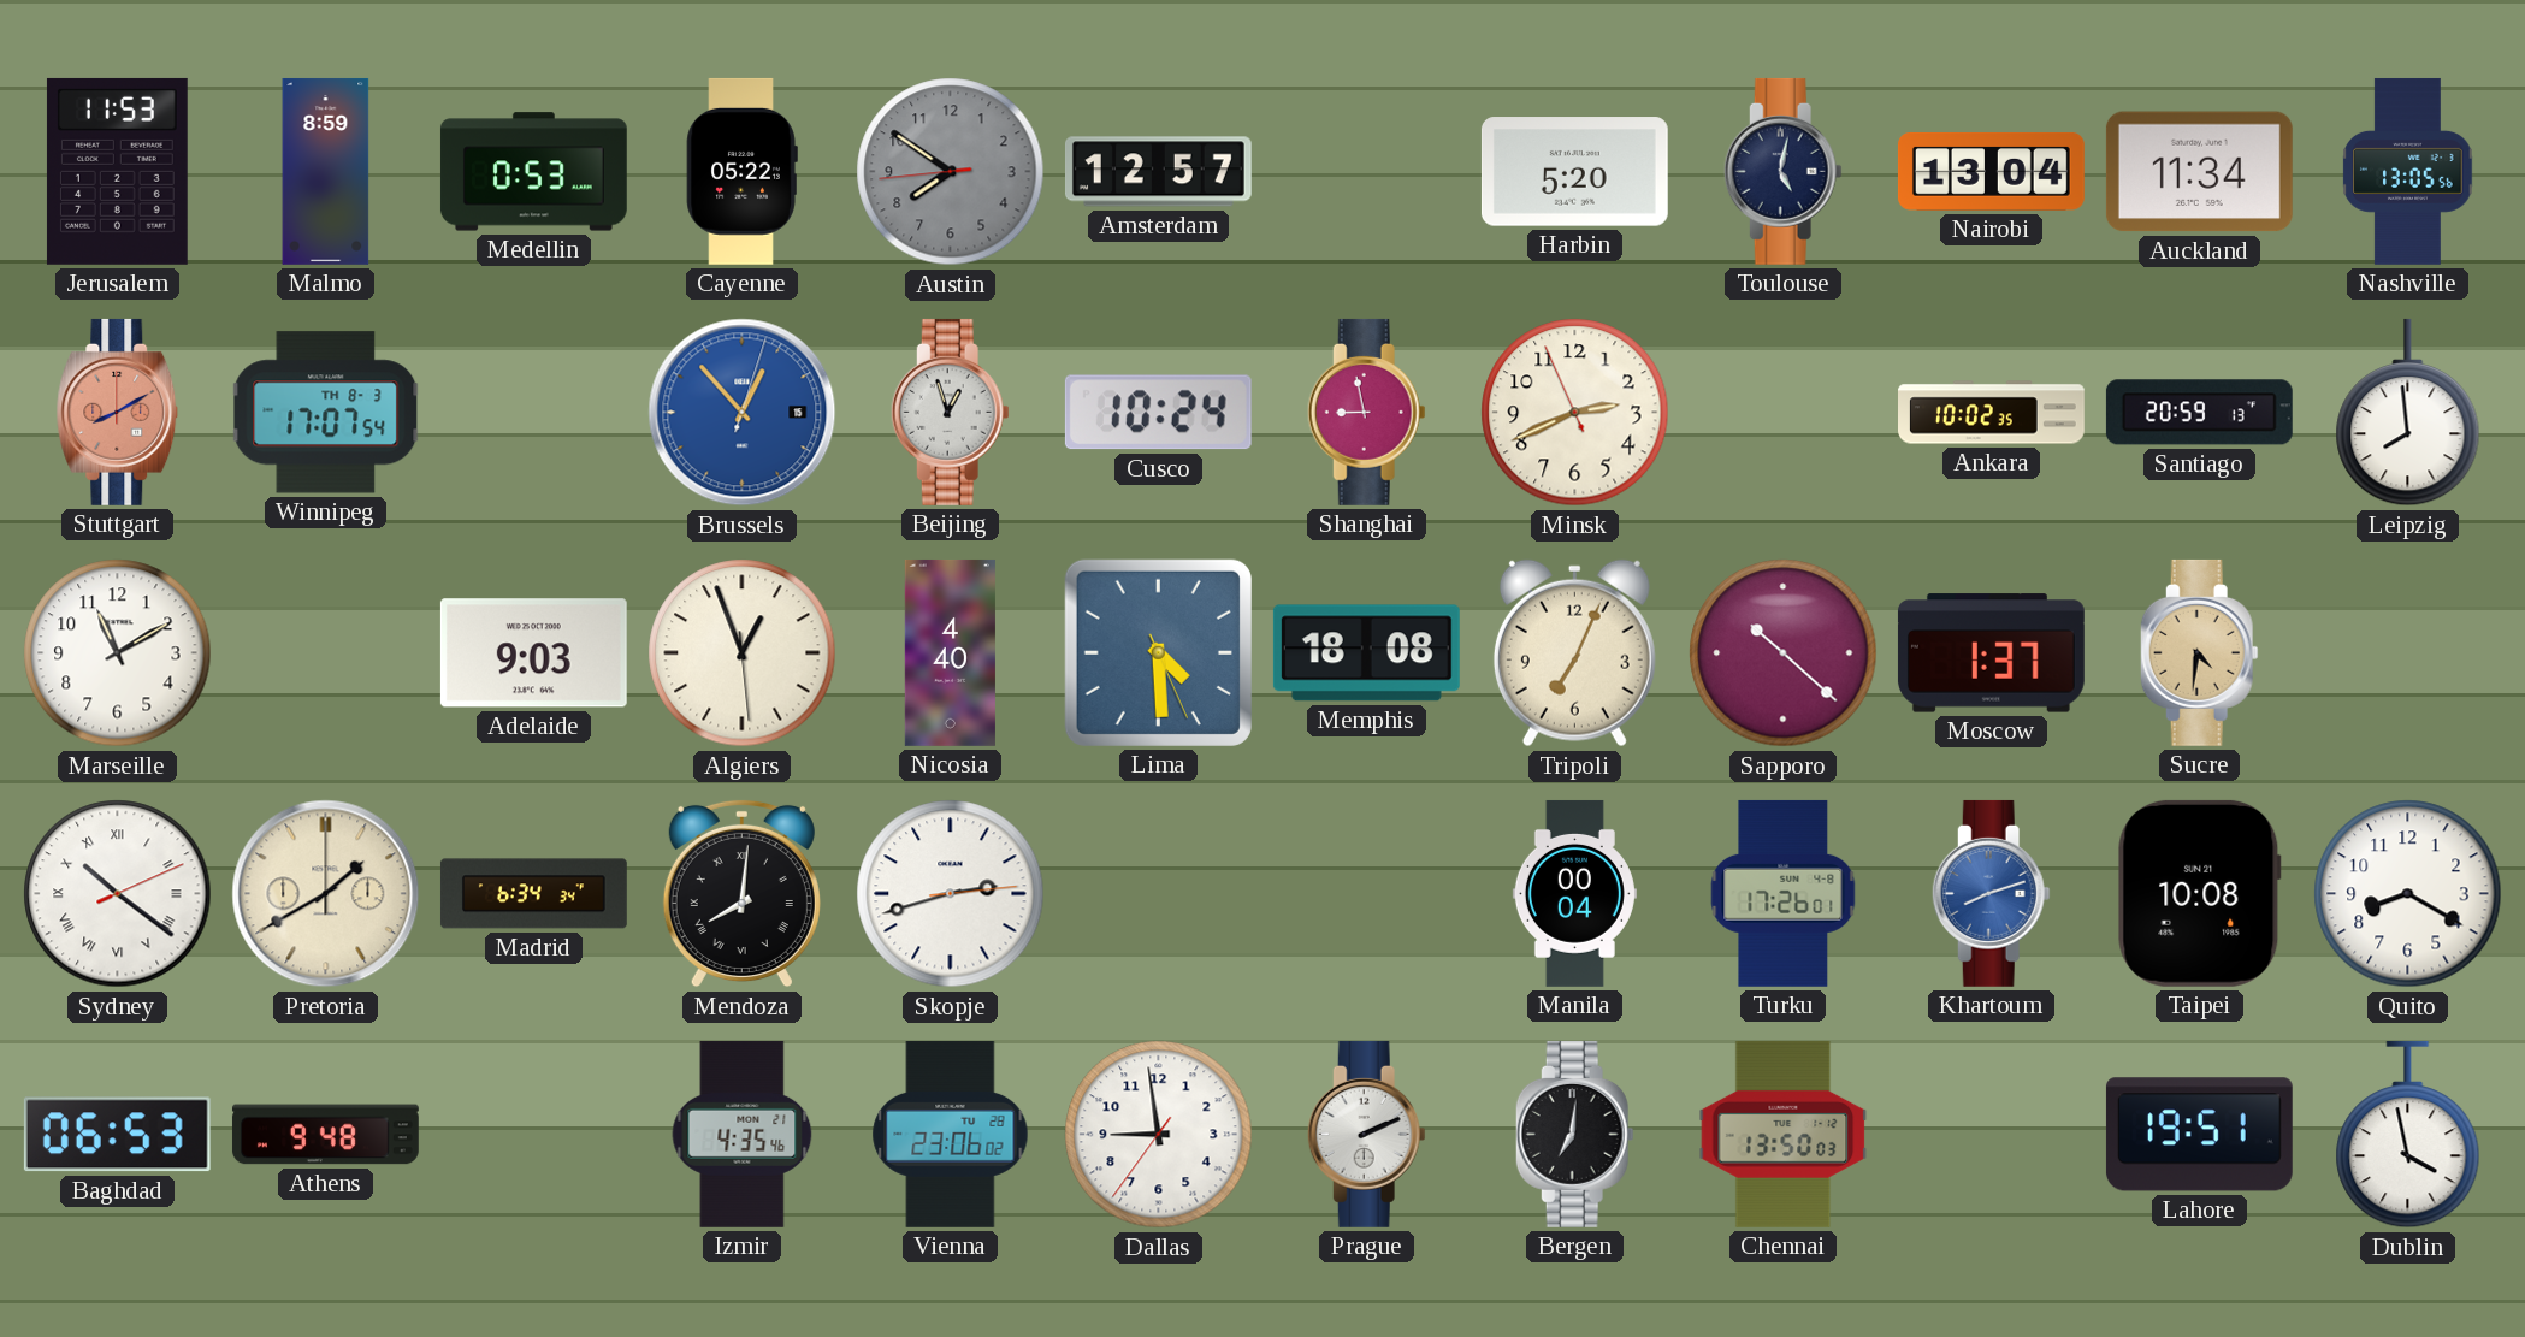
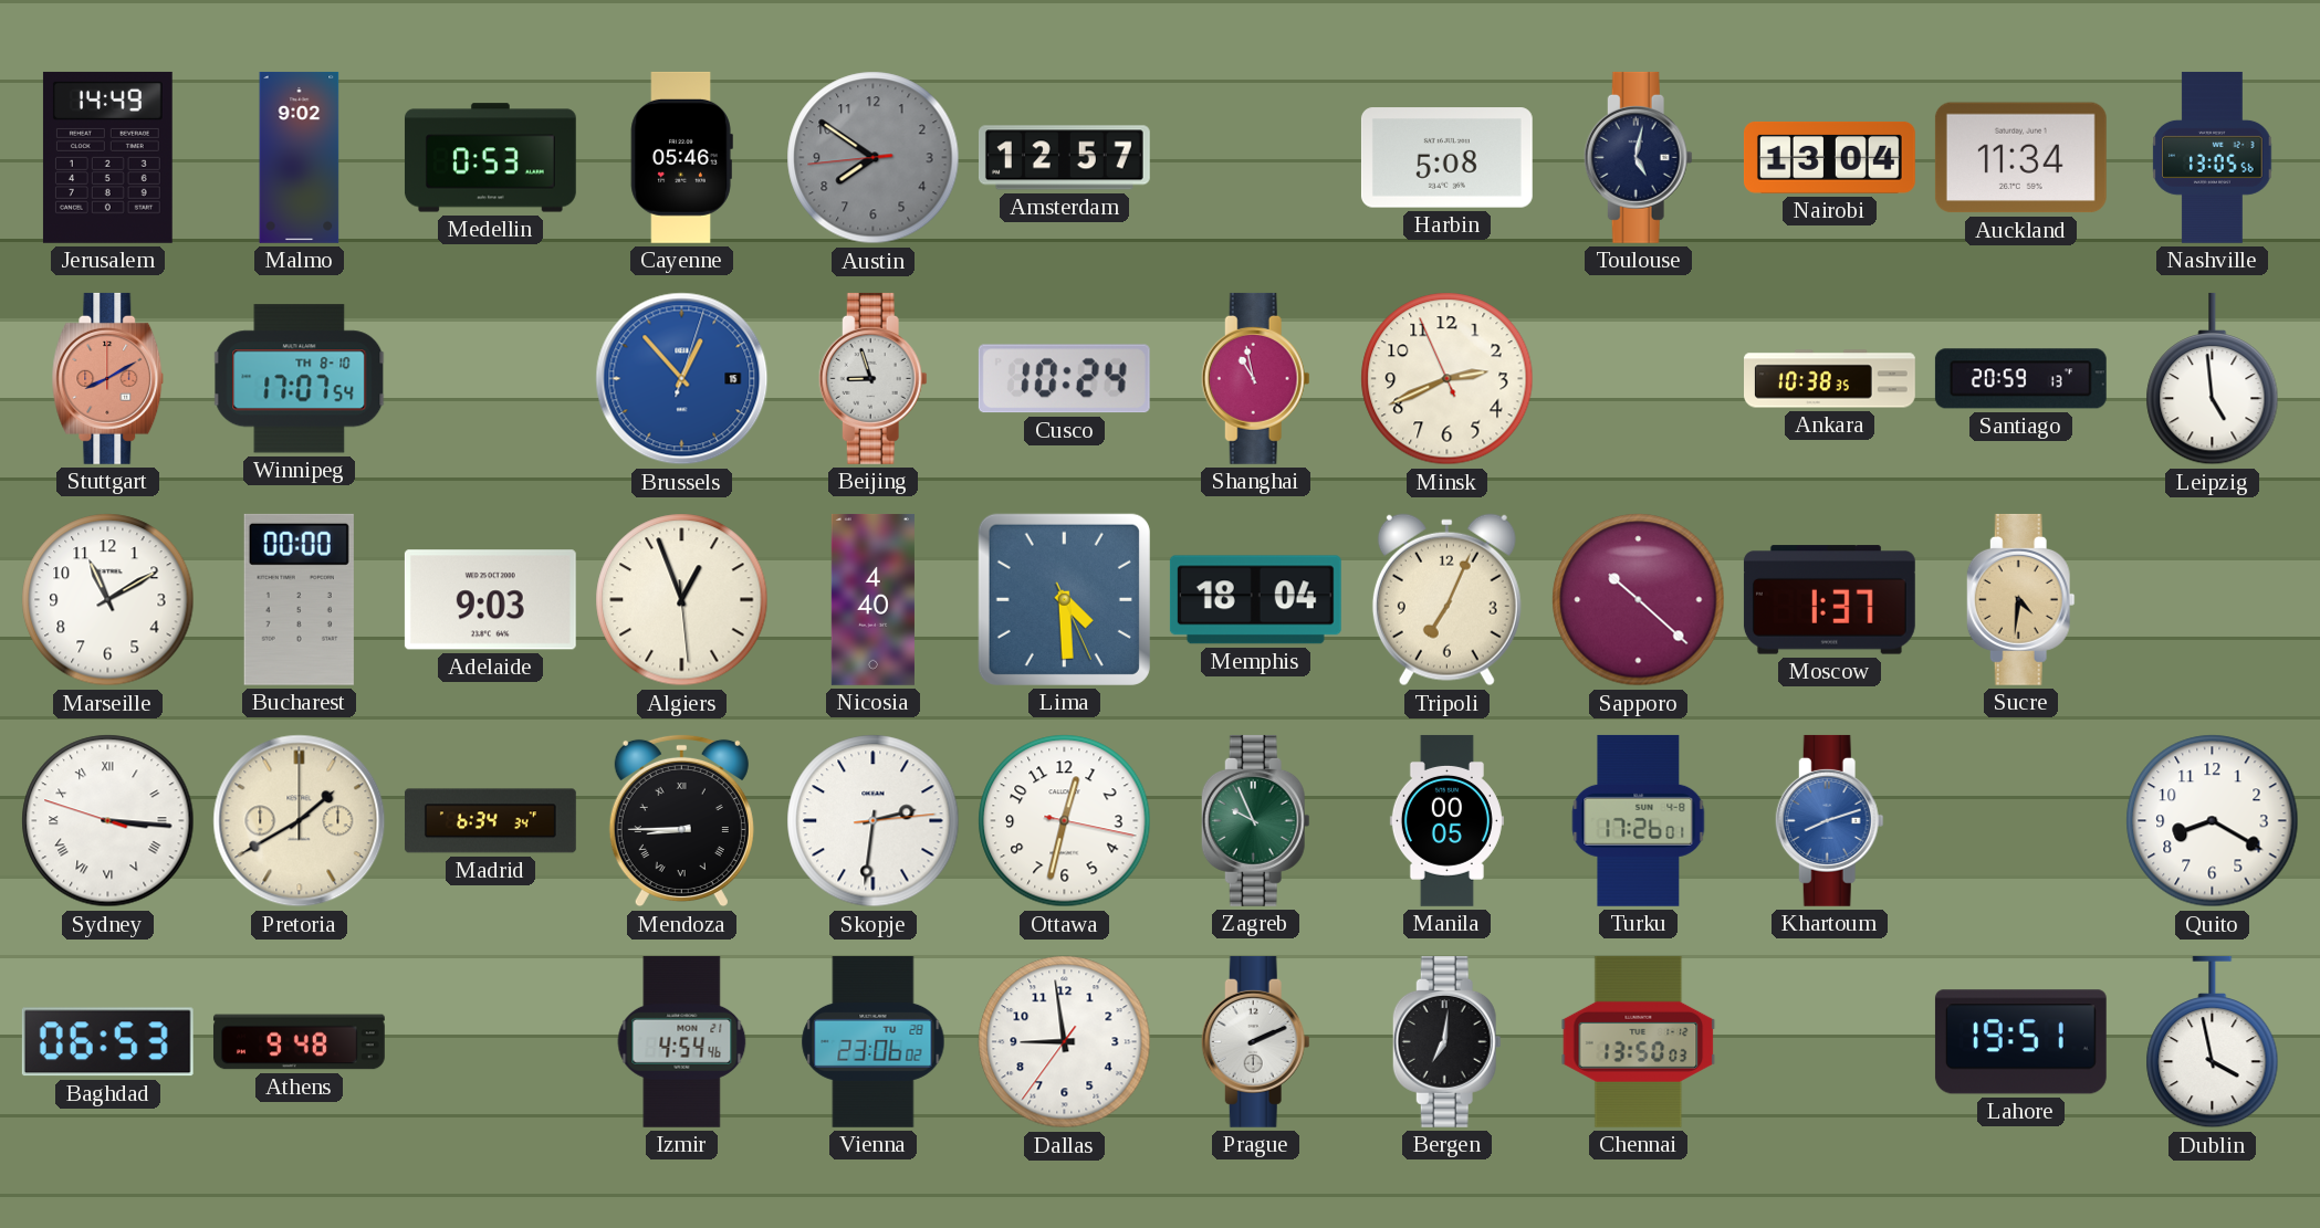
Jerusalem: 11:53 -> 14:49
Malmo: 8:59 -> 9:02
Cayenne: 05:22 -> 05:46
Harbin: 5:20 -> 5:08
Winnipeg date: TH 8-3 -> TH 8-10
Beijing: 12:57 -> 8:57
Shanghai: 8:58 -> 10:58
Ankara: 10:02 -> 10:38
Leipzig: 7:59 -> 4:59
Bucharest: none -> 00:00
Memphis: 18:08 -> 18:04
Sydney: 10:21 -> 3:15
Mendoza: 8:01 -> 8:45
Skopje: 2:42 -> 2:31
Ottawa: none -> 12:32
Zagreb: none -> 9:56
Manila: 00:04 -> 00:05
Taipei: 10:08 -> none
Izmir: 4:35 -> 4:54
